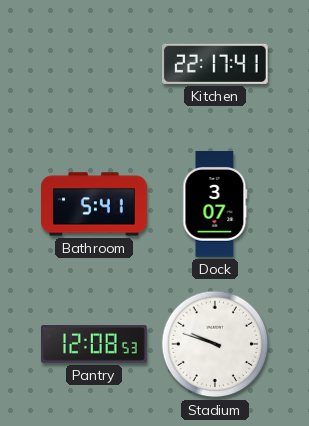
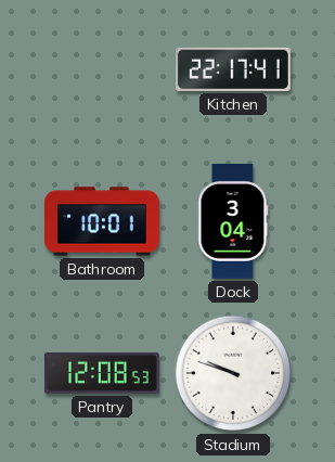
Bathroom: 5:41 -> 10:01
Dock: 3:07 -> 3:04
